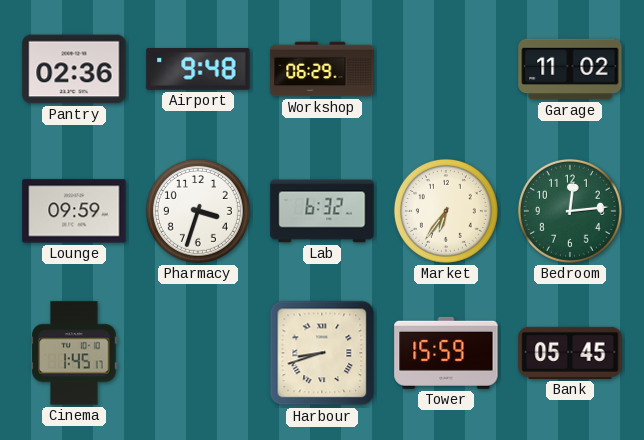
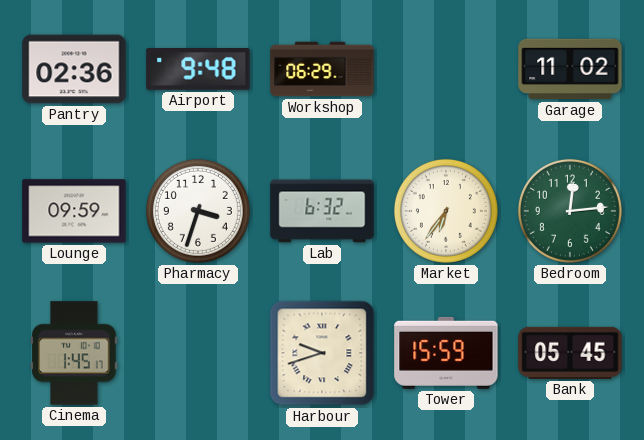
Harbour: 8:42 -> 9:42
